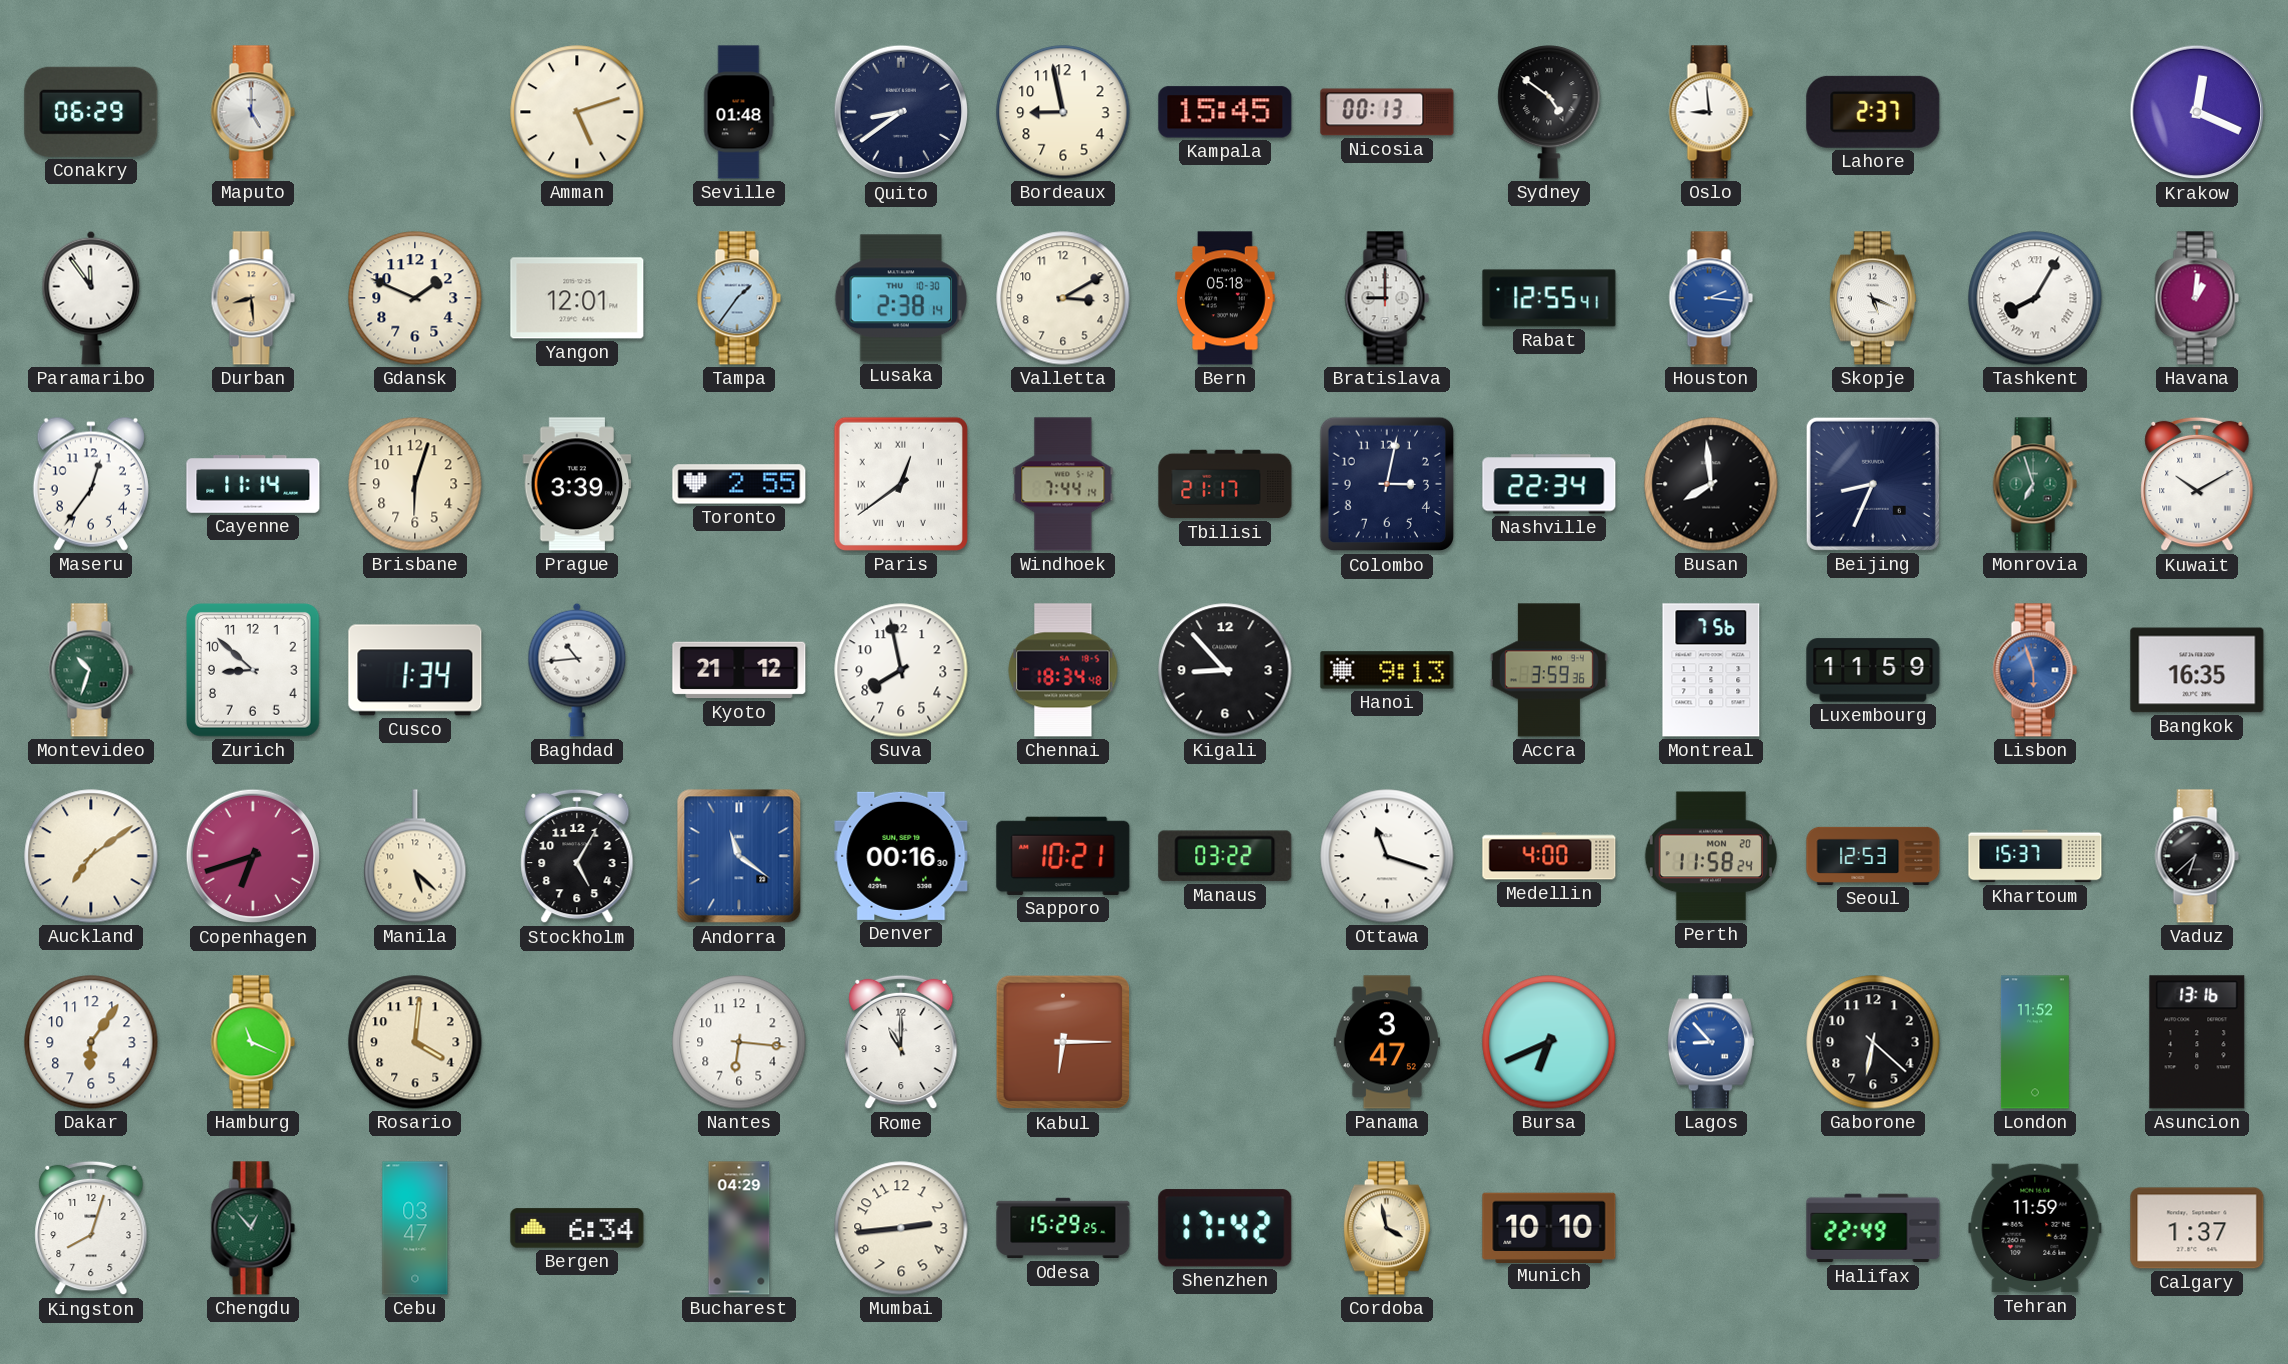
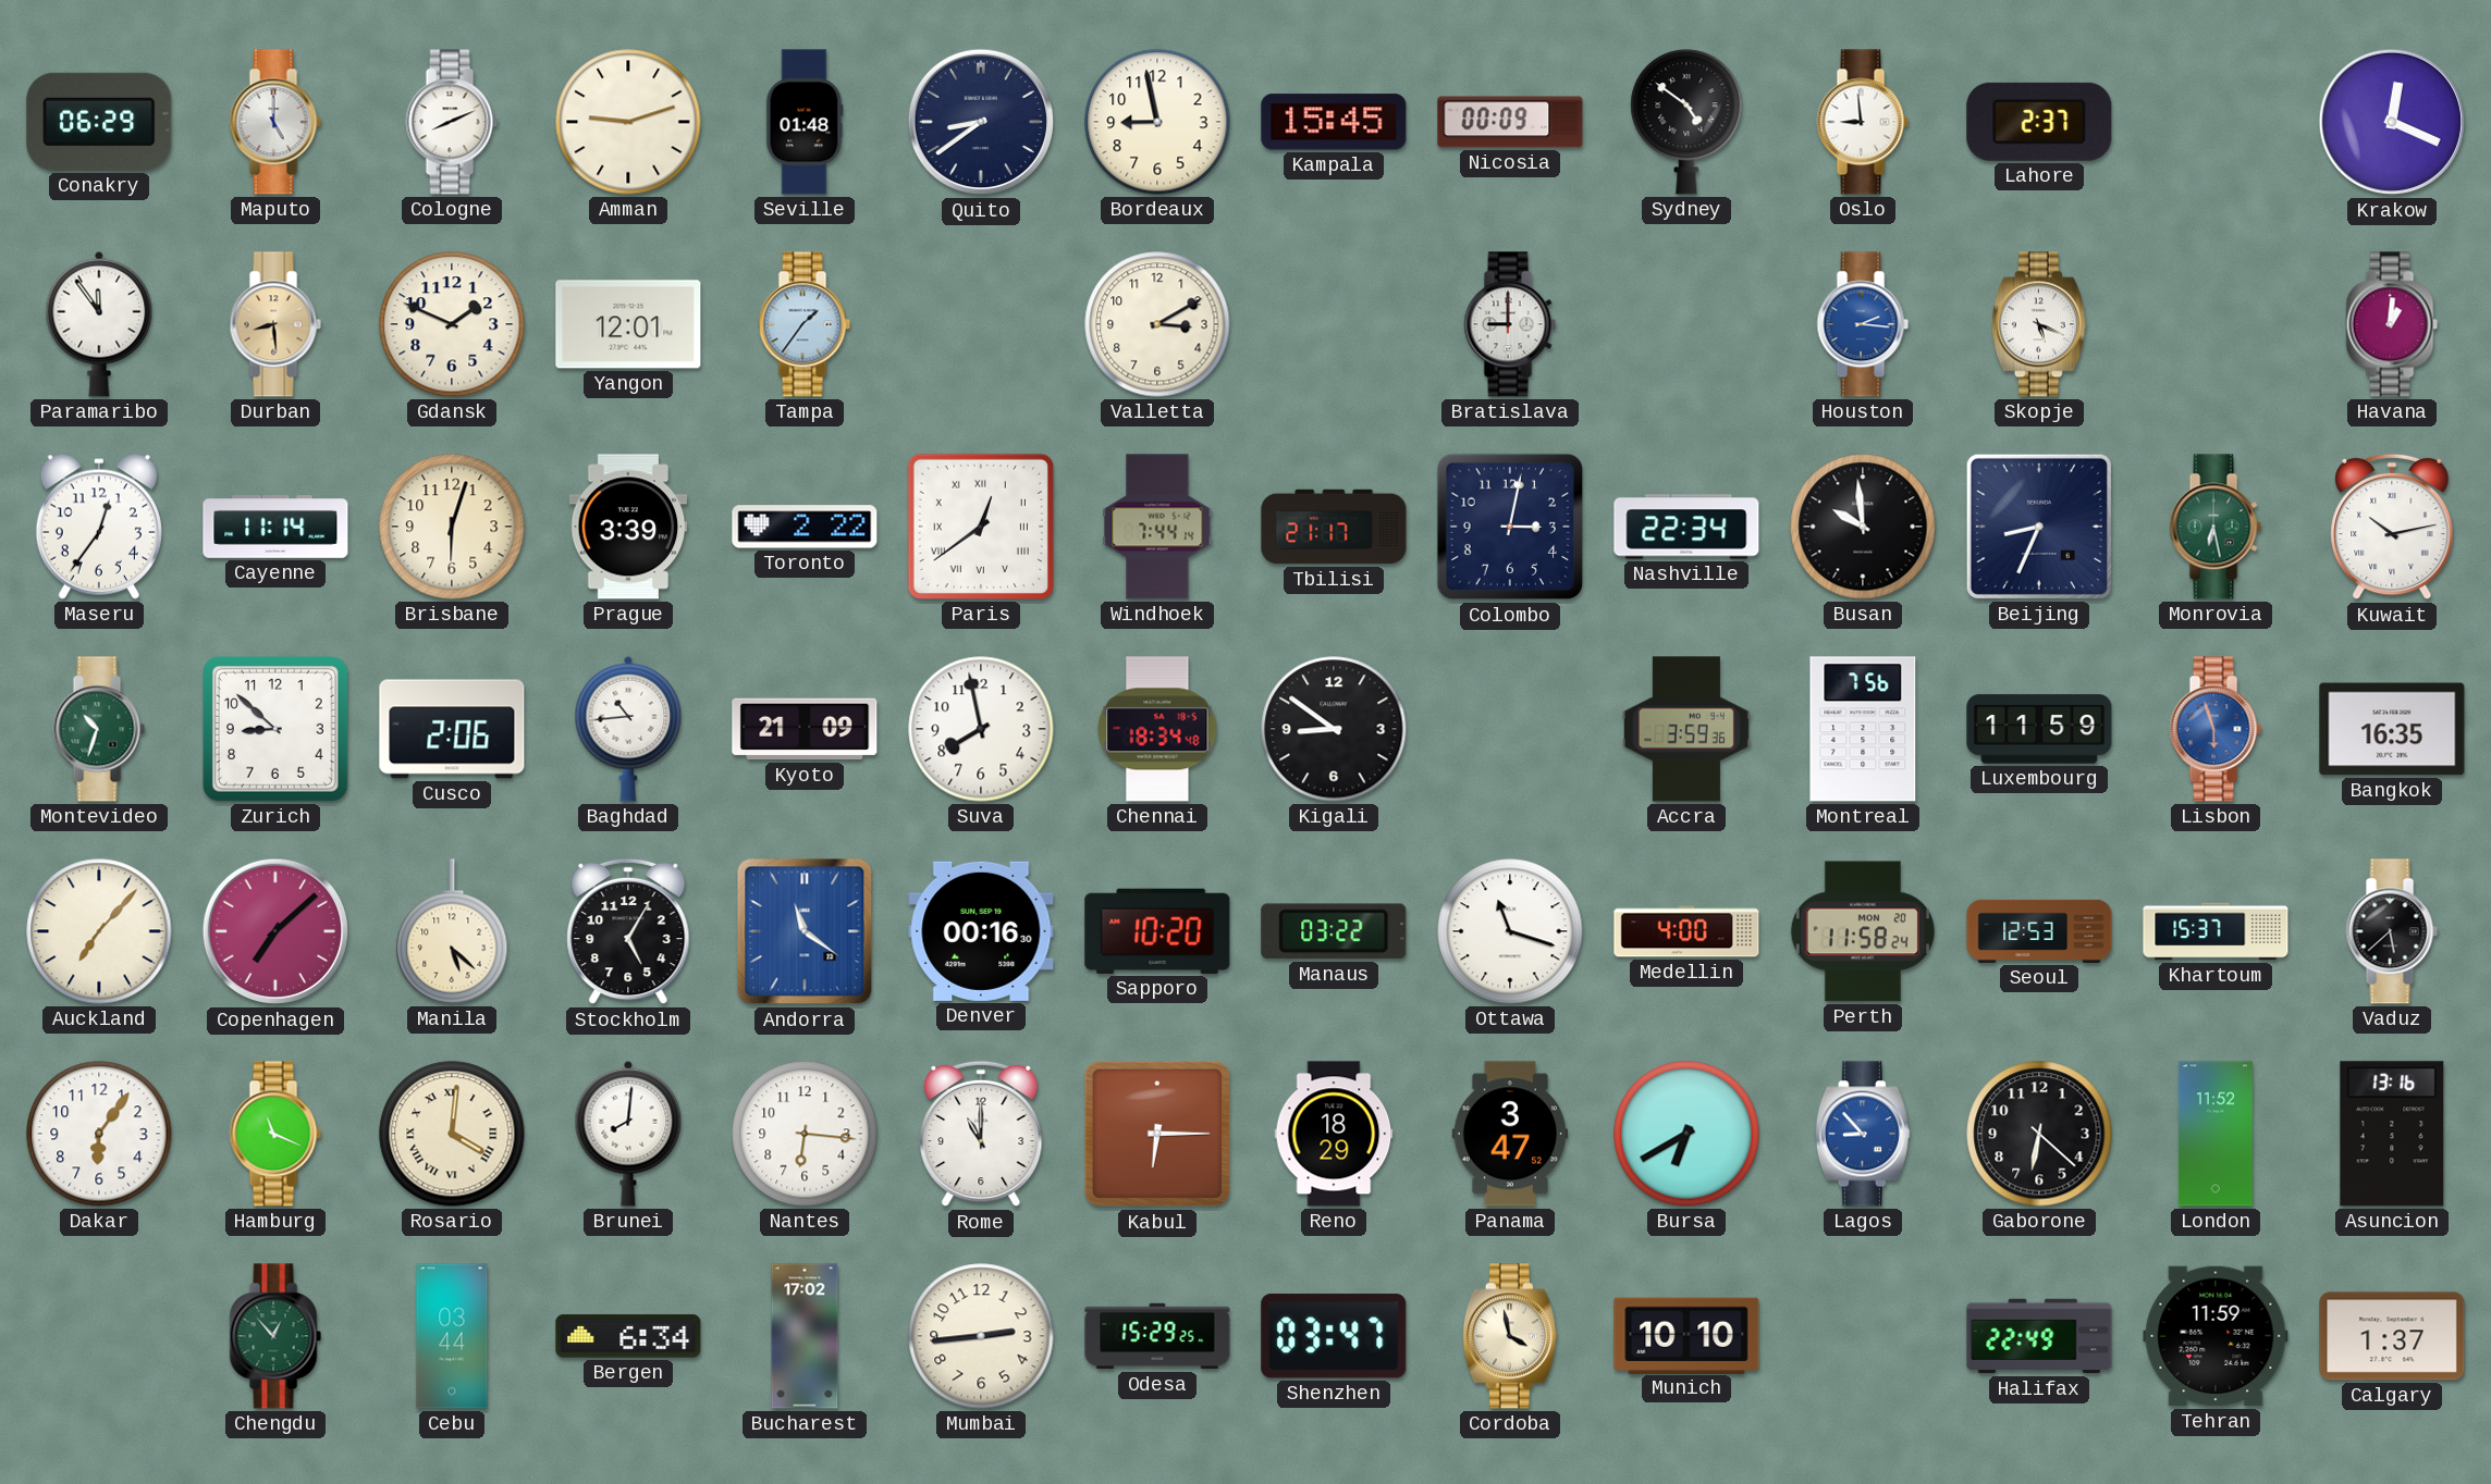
Cologne: none -> 8:11
Amman: 5:12 -> 9:12
Nicosia: 00:13 -> 00:09
Lusaka: 2:38 -> none
Bern: 05:18 -> none
Rabat: 12:55 -> none
Tashkent: 8:05 -> none
Toronto: 2:55 -> 2:22
Busan: 7:59 -> 9:59
Monrovia: 6:57 -> 6:28
Kuwait: 10:10 -> 10:13
Cusco: 1:34 -> 2:06
Kyoto: 21:12 -> 21:09
Kigali: 8:53 -> 8:51
Hanoi: 9:13 -> none
Auckland: 7:09 -> 7:07
Copenhagen: 6:42 -> 7:08
Sapporo: 10:21 -> 10:20
Vaduz: 6:38 -> 5:38
Rosario numerals: Arabic -> Roman
Brunei: none -> 8:01
Reno: none -> 18:29
Bursa: 6:41 -> 6:40
Kingston: 8:03 -> none
Cebu: 03:47 -> 03:44
Bucharest: 04:29 -> 17:02
Shenzhen: 17:42 -> 03:47
